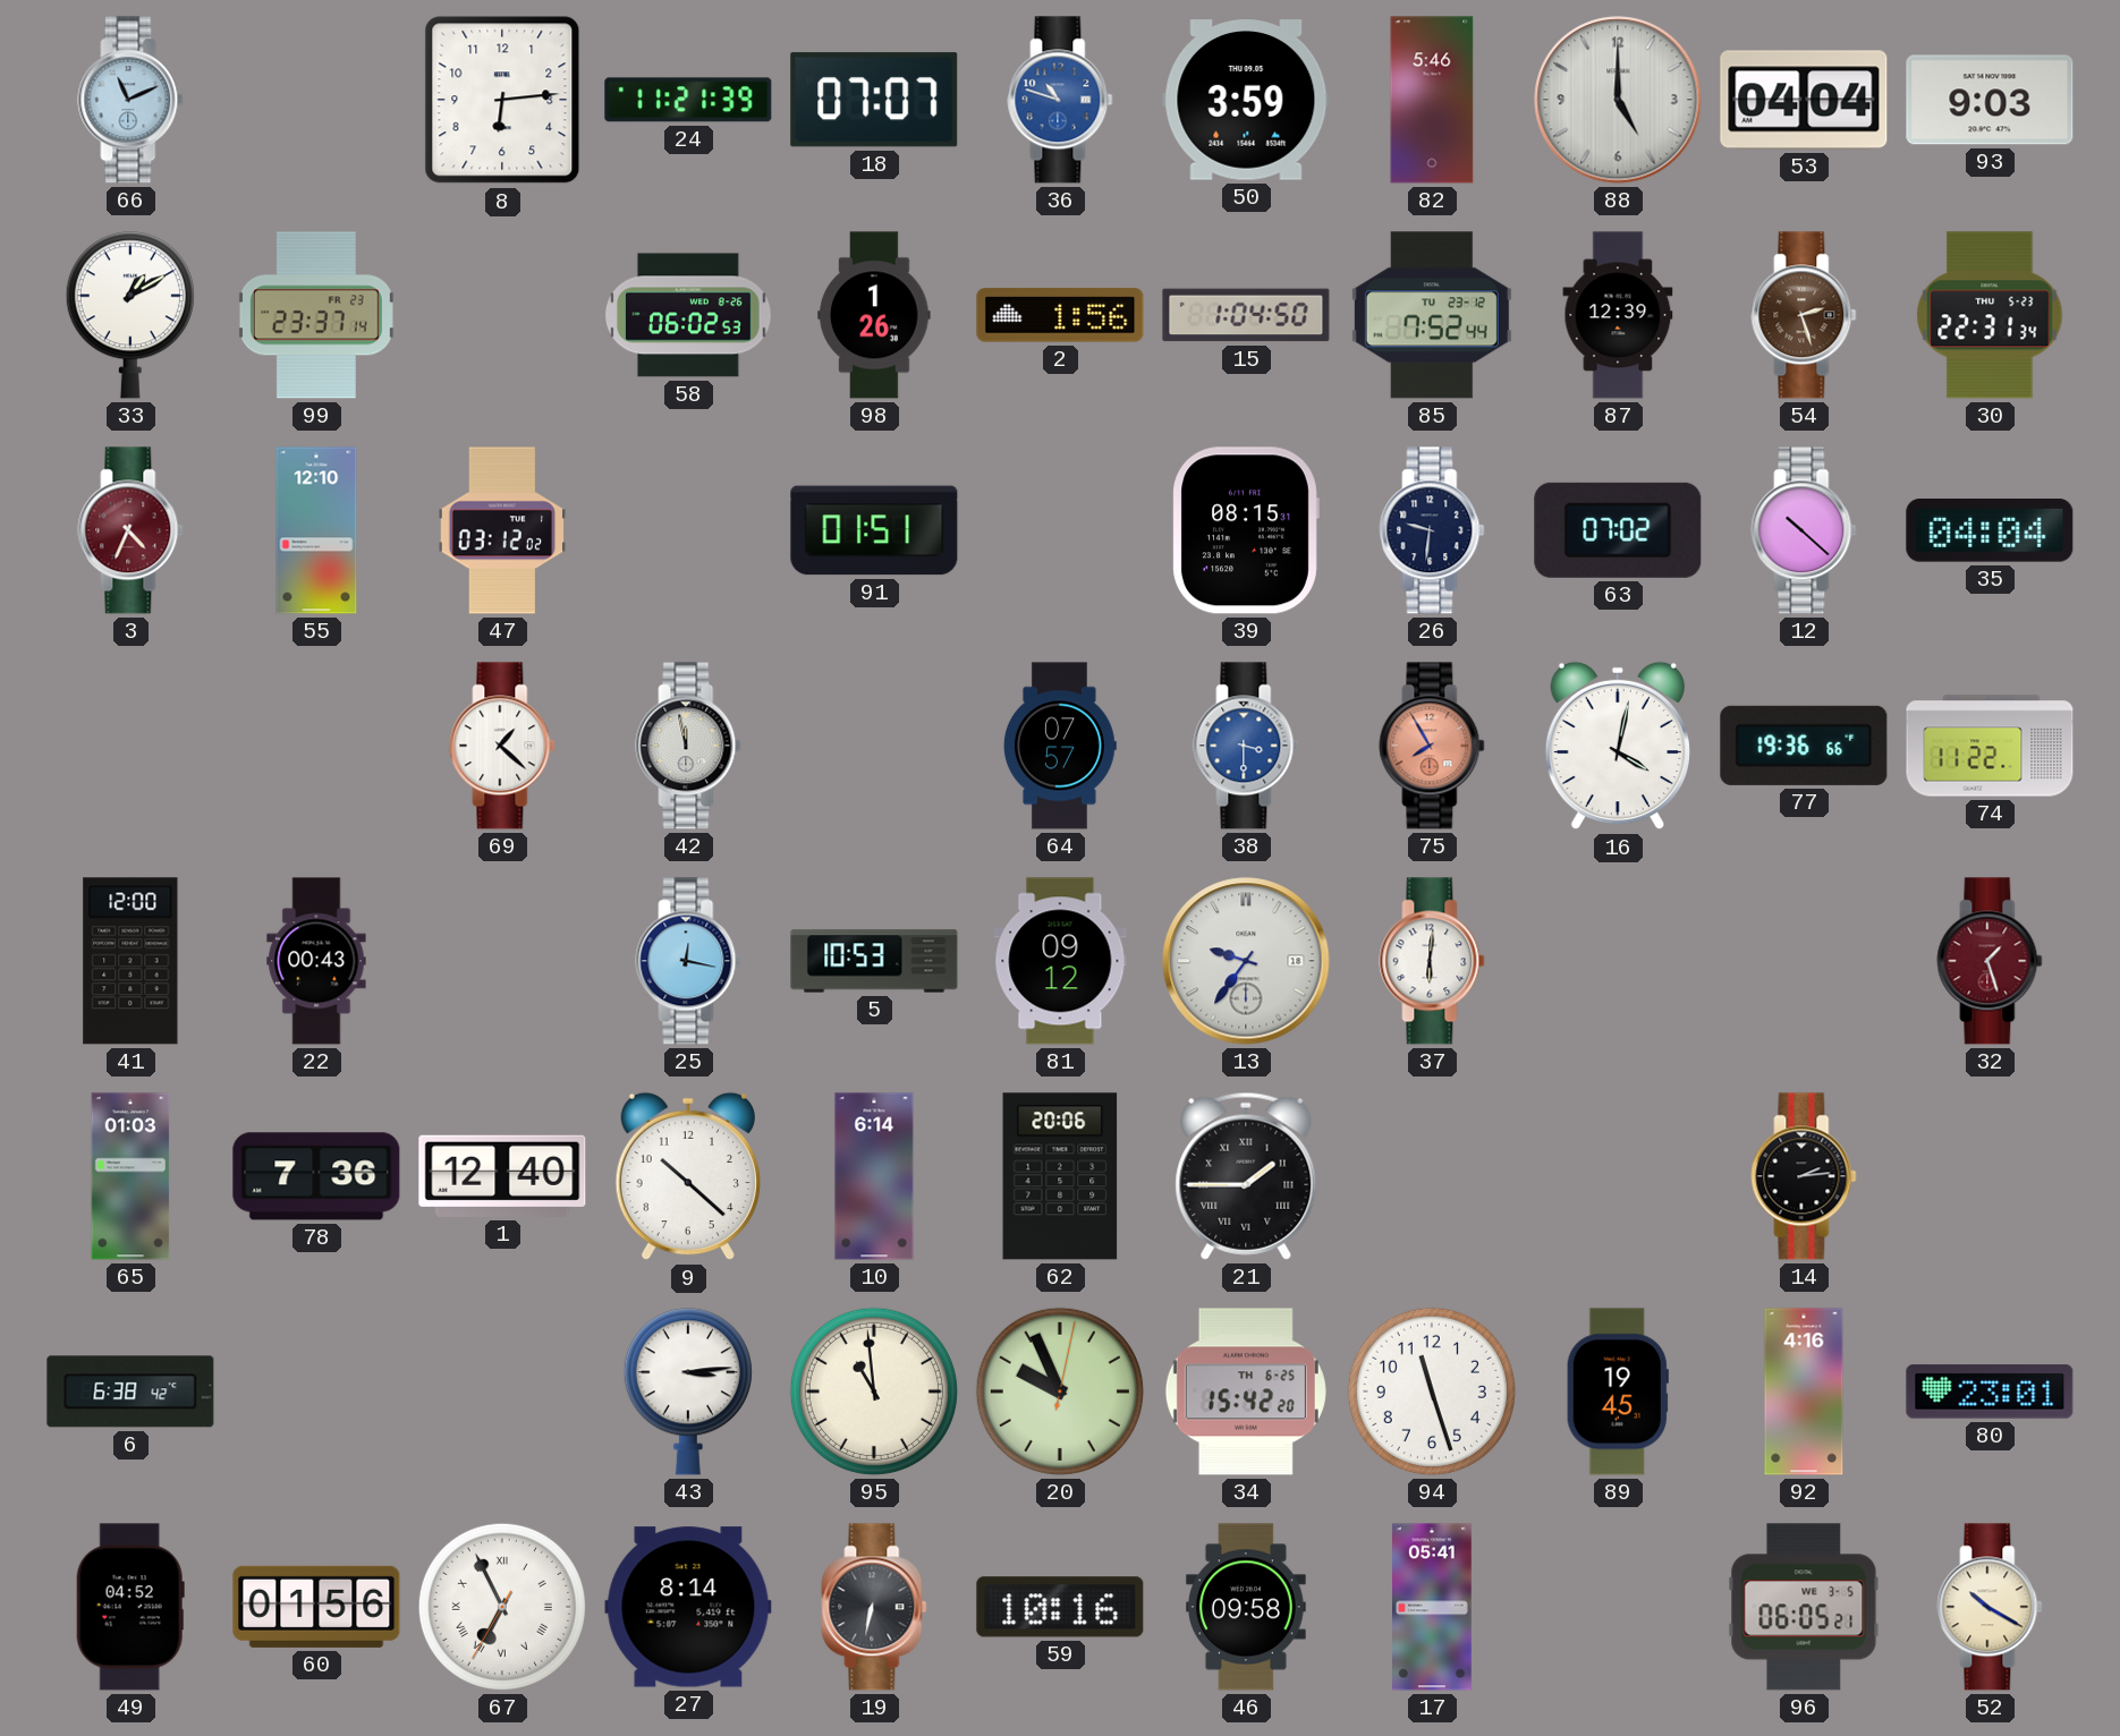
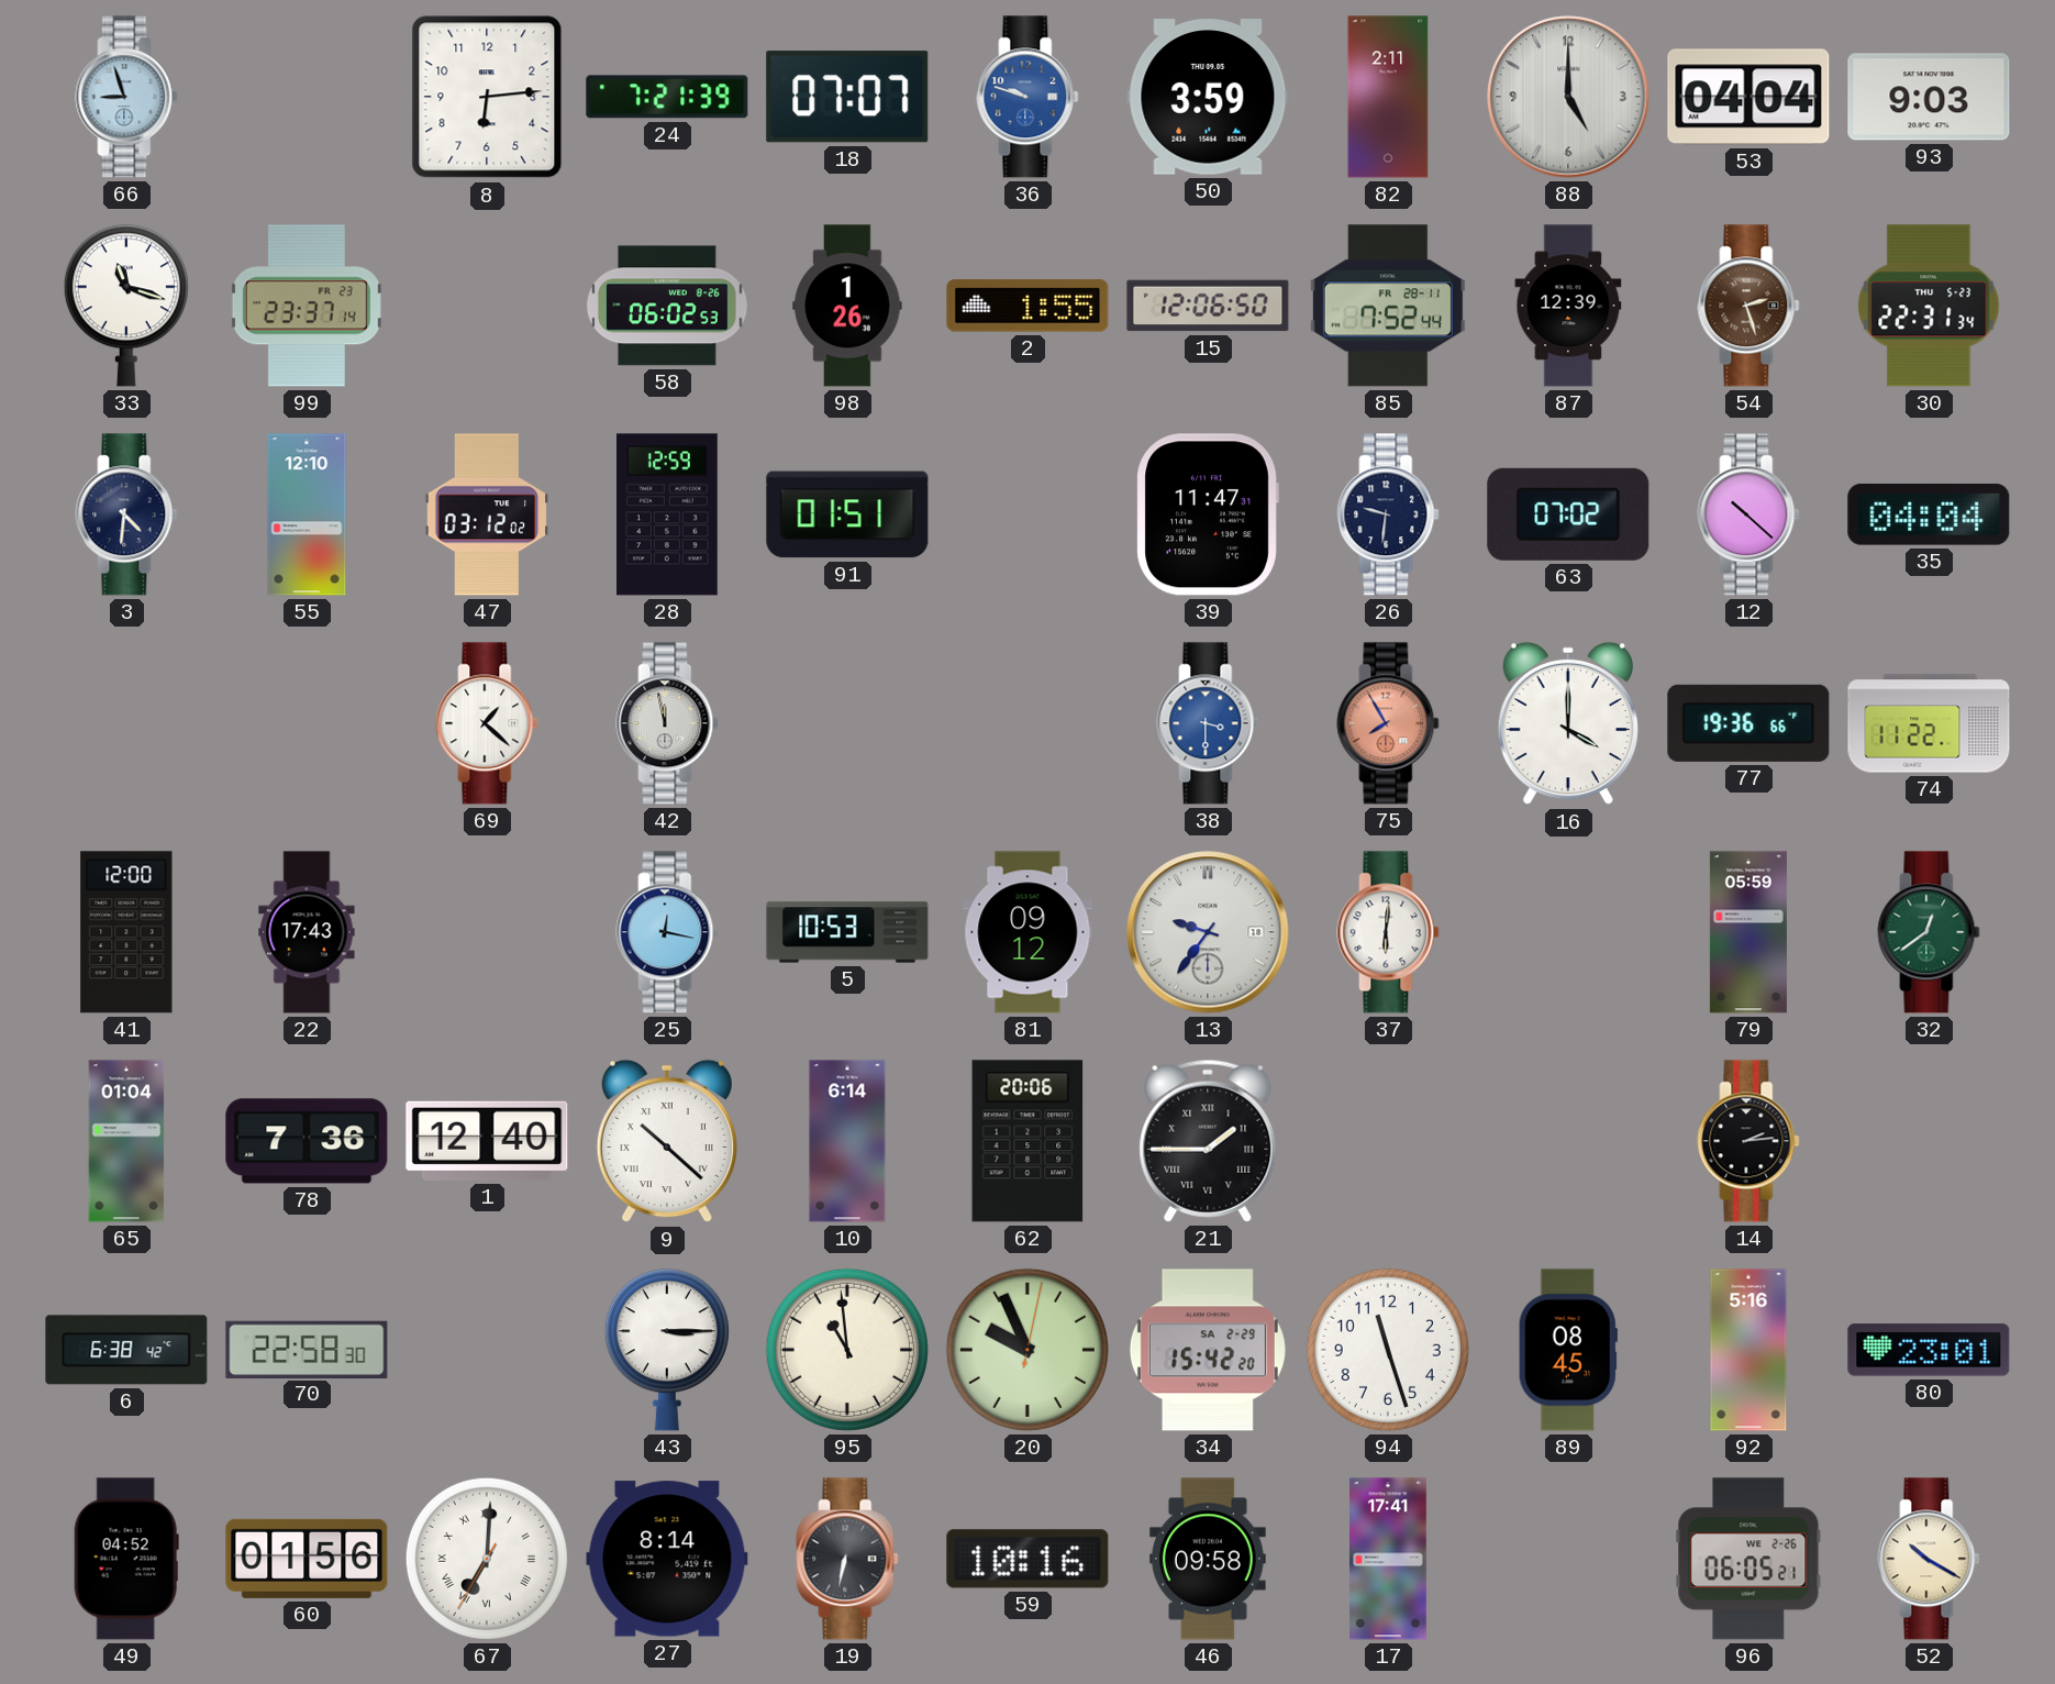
66: 11:11 -> 8:57
24: 11:21 -> 7:21
36: 10:48 -> 9:48
82: 5:46 -> 2:11
33: 1:10 -> 11:18
2: 1:56 -> 1:55
15: 1:04 -> 12:06
85 date: TU 23-12 -> FR 28-11
3: 4:34 -> 4:31
3 dial: burgundy -> navy
28: none -> 12:59
39: 08:15 -> 11:47
64: 07:57 -> none
16: 4:02 -> 4:00
22: 00:43 -> 17:43
79: none -> 05:59
32: 1:27 -> 12:39
32 dial: burgundy -> green
65: 01:03 -> 01:04
9 numerals: Arabic -> Roman
70: none -> 22:58
43: 3:14 -> 3:15
34 date: TH 6-25 -> SA 2-29
89: 19:45 -> 08:45
92: 4:16 -> 5:16
67: 6:55 -> 7:00
17: 05:41 -> 17:41
96 date: WE 3-5 -> WE 2-26
